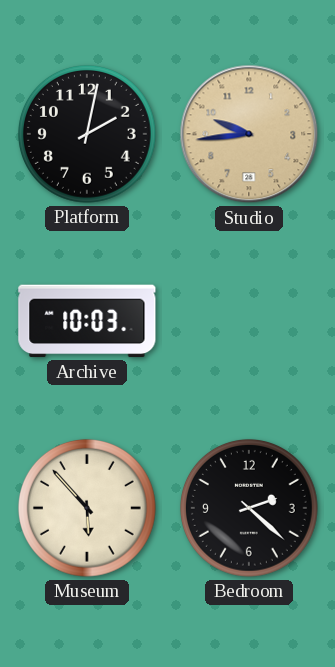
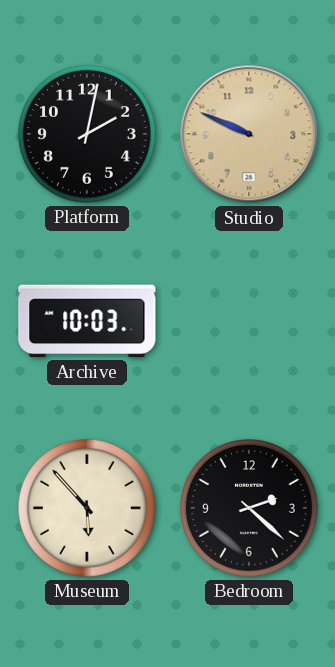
Studio: 9:44 -> 9:49
